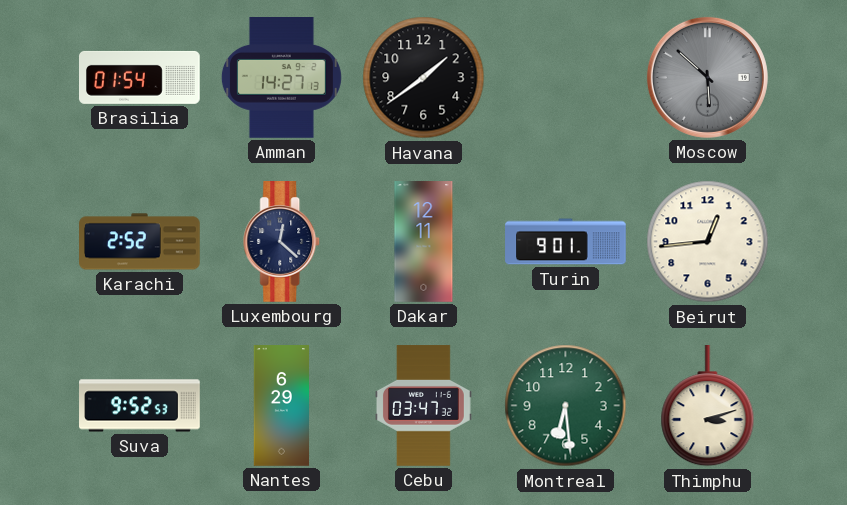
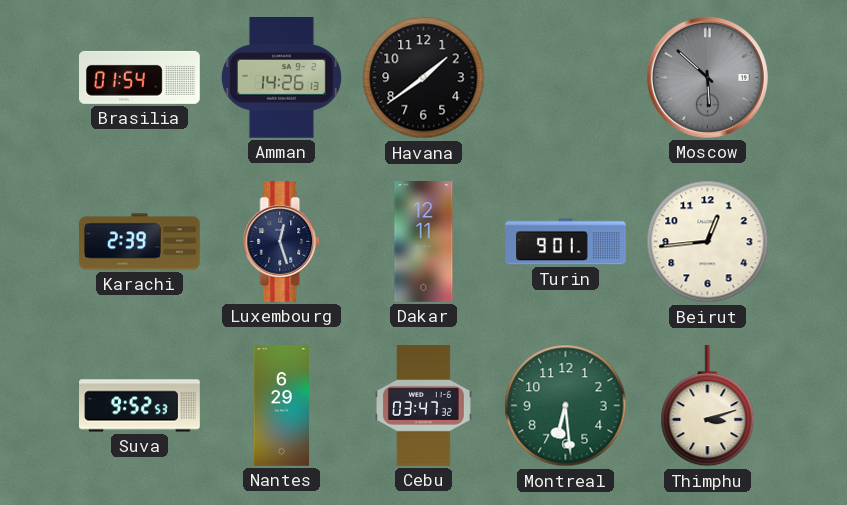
Amman: 14:27 -> 14:26
Karachi: 2:52 -> 2:39
Luxembourg: 12:22 -> 12:27
